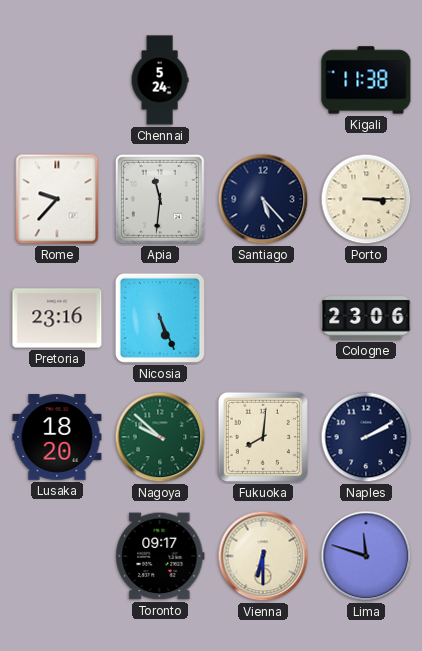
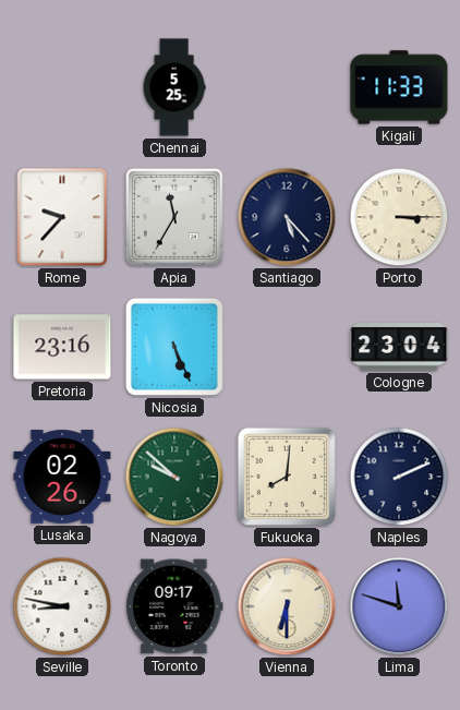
Chennai: 5:24 -> 5:25
Kigali: 11:38 -> 11:33
Apia: 11:31 -> 11:35
Cologne: 23:06 -> 23:04
Lusaka: 18:20 -> 02:26
Naples: 2:10 -> 2:11
Seville: none -> 8:47
